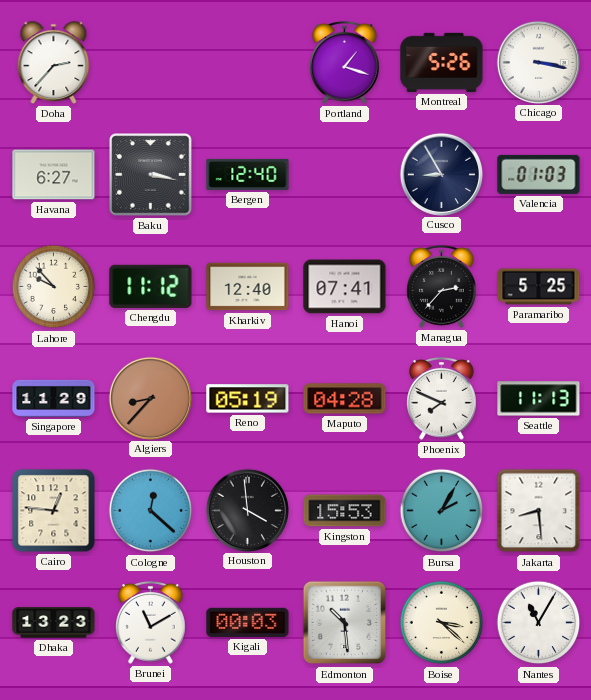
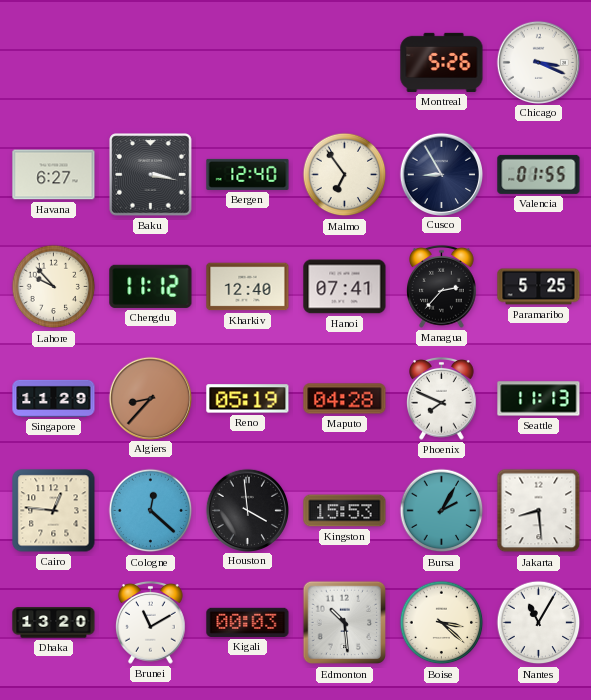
Doha: 2:37 -> none
Portland: 1:18 -> none
Chicago: 3:17 -> 3:19
Malmo: none -> 6:54
Valencia: 01:03 -> 01:55
Dhaka: 13:23 -> 13:20
